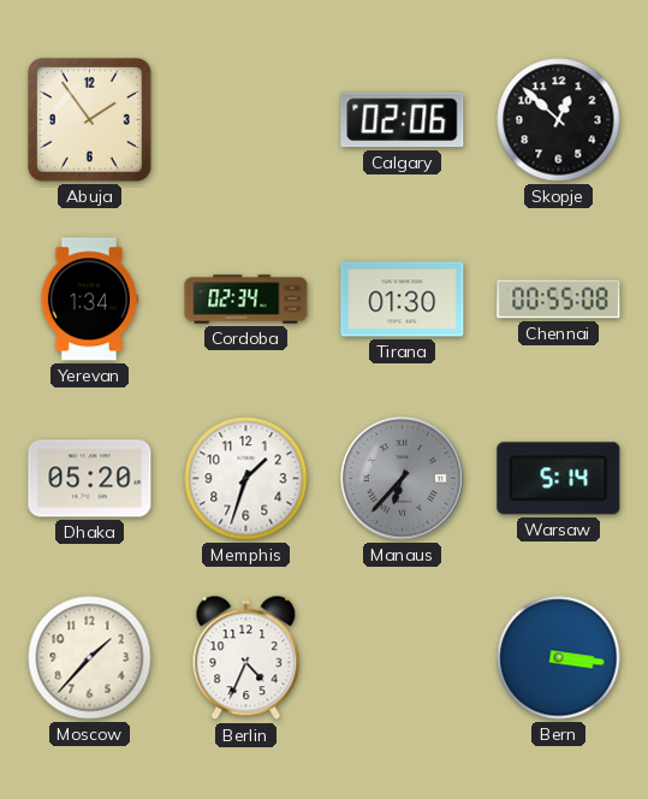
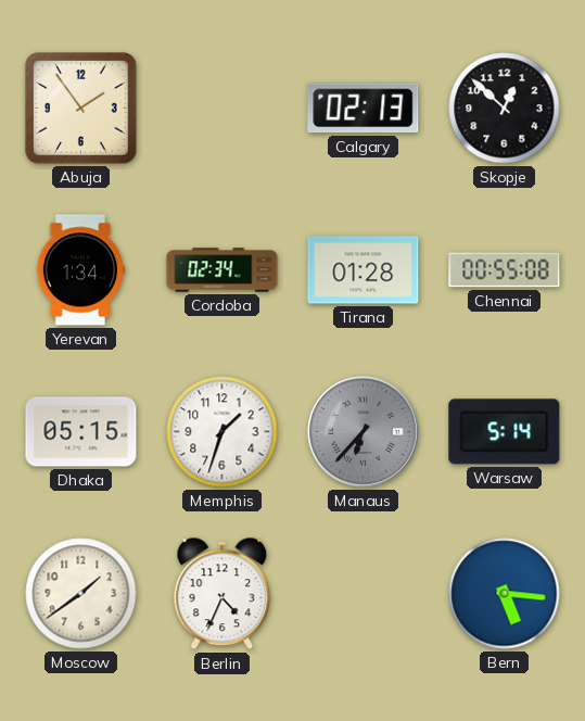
Calgary: 02:06 -> 02:13
Tirana: 01:30 -> 01:28
Dhaka: 05:20 -> 05:15
Moscow: 1:37 -> 1:39
Bern: 3:16 -> 5:16
